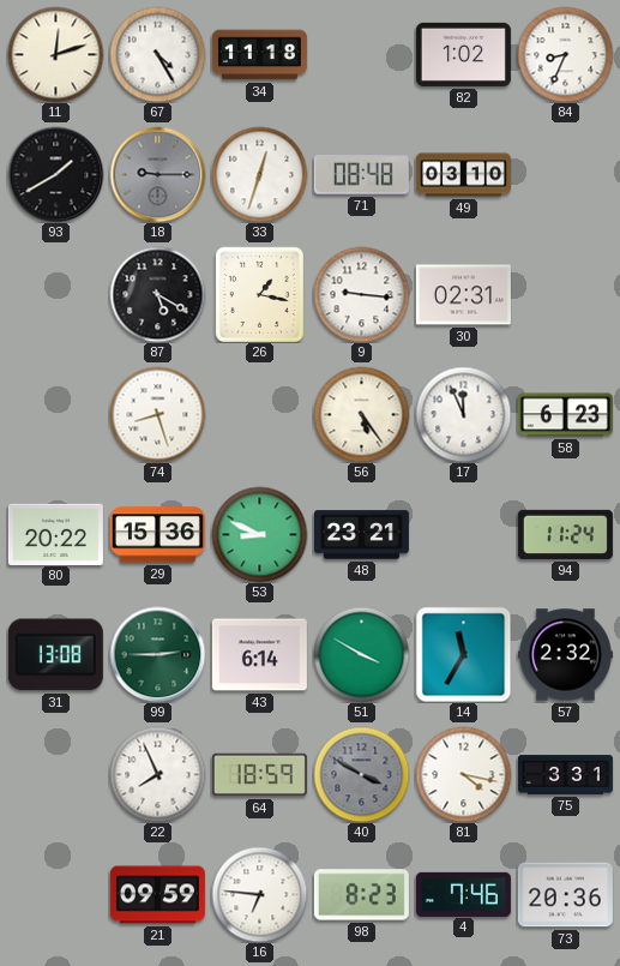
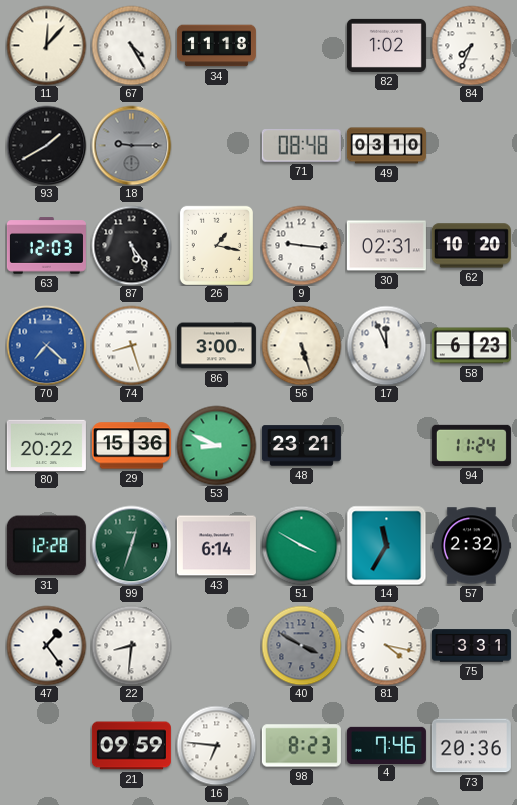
11: 12:12 -> 12:07
84: 8:34 -> 7:34
33: 12:33 -> none
63: none -> 12:03
87: 5:20 -> 5:24
62: none -> 10:20
70: none -> 7:22
86: none -> 3:00
56: 5:24 -> 5:27
31: 13:08 -> 12:28
99: 2:45 -> 12:33
47: none -> 1:24
22: 7:56 -> 8:31
64: 18:59 -> none
